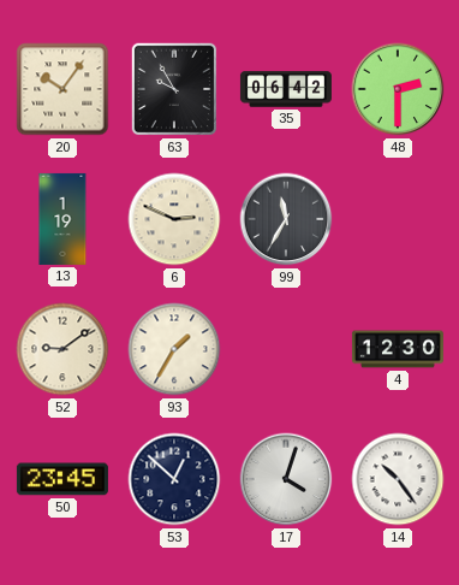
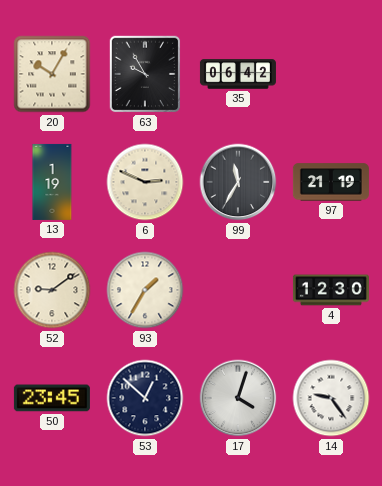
20: 10:06 -> 10:05
48: 2:30 -> none
97: none -> 21:19
14: 10:24 -> 9:24
